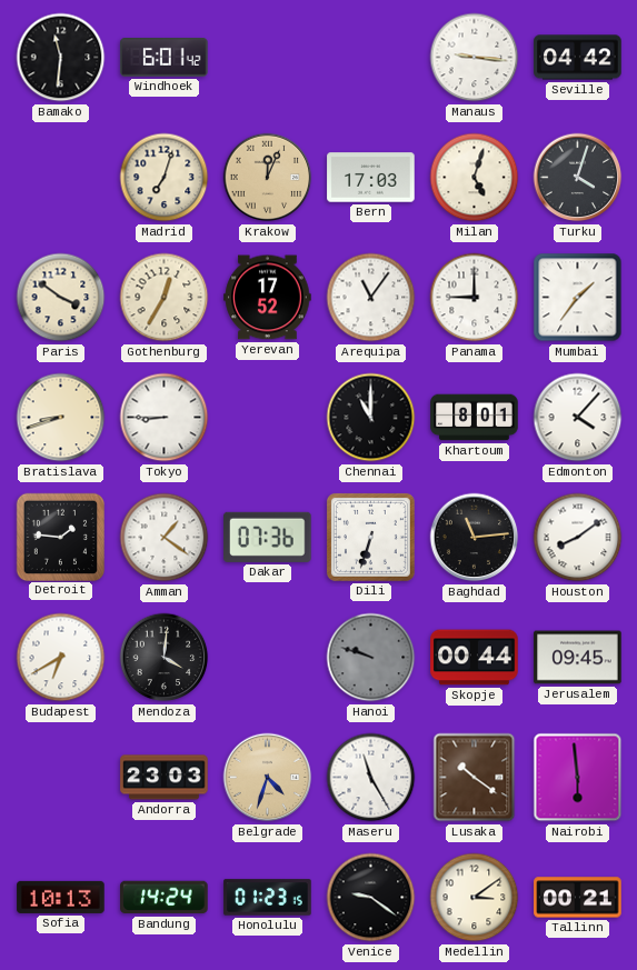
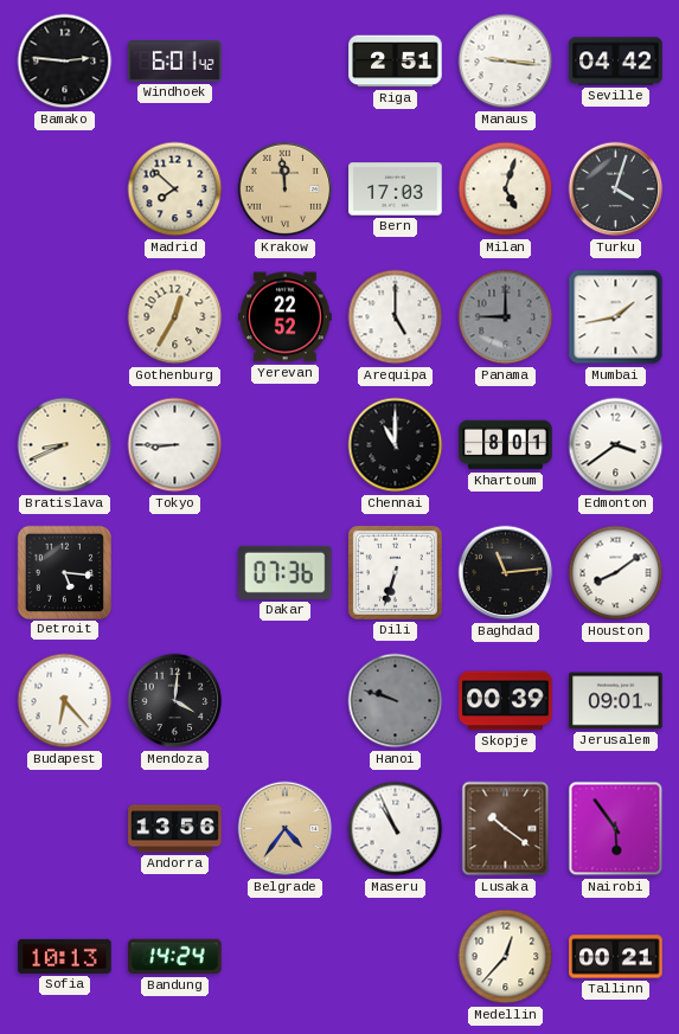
Bamako: 11:31 -> 2:46
Riga: none -> 2:51
Madrid: 7:03 -> 7:52
Krakow: 12:04 -> 11:59
Paris: 3:51 -> none
Yerevan: 17:52 -> 22:52
Arequipa: 11:06 -> 5:00
Panama dial: white -> grey
Mumbai: 1:36 -> 1:43
Bratislava: 8:42 -> 8:41
Edmonton: 4:07 -> 3:39
Detroit: 1:46 -> 5:16
Amman: 1:21 -> none
Budapest: 6:40 -> 6:23
Skopje: 00:44 -> 00:39
Jerusalem: 09:45 -> 09:01
Andorra: 23:03 -> 13:56
Belgrade: 4:33 -> 4:36
Maseru: 11:25 -> 10:56
Nairobi: 5:59 -> 5:54
Honolulu: 01:23 -> none
Venice: 9:21 -> none
Medellin: 3:09 -> 12:37
